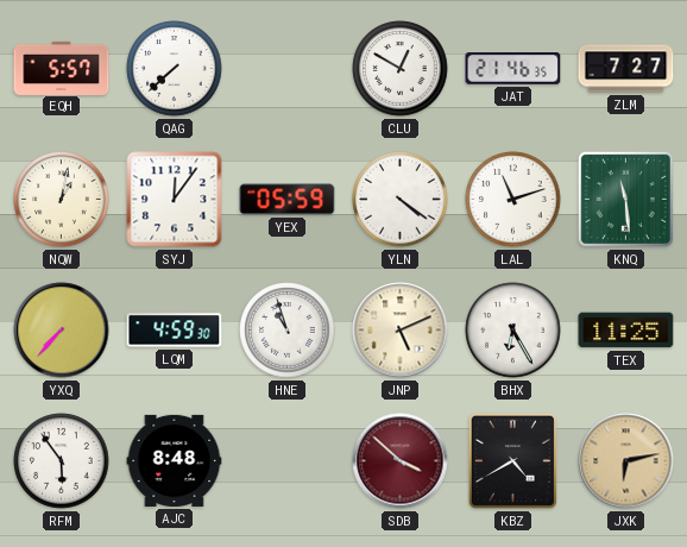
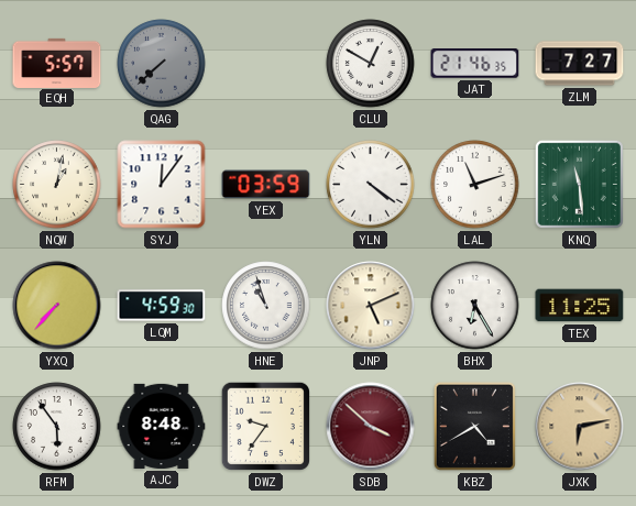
QAG dial: white -> grey
YEX: 05:59 -> 03:59
DWZ: none -> 9:36
